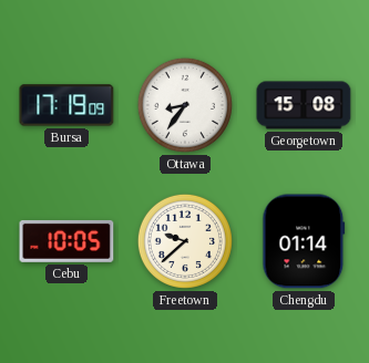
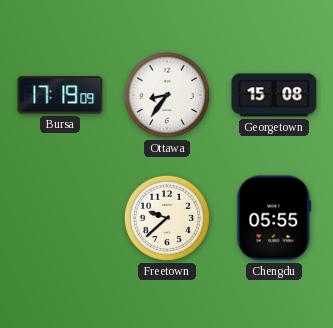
Cebu: 10:05 -> none
Chengdu: 01:14 -> 05:55
